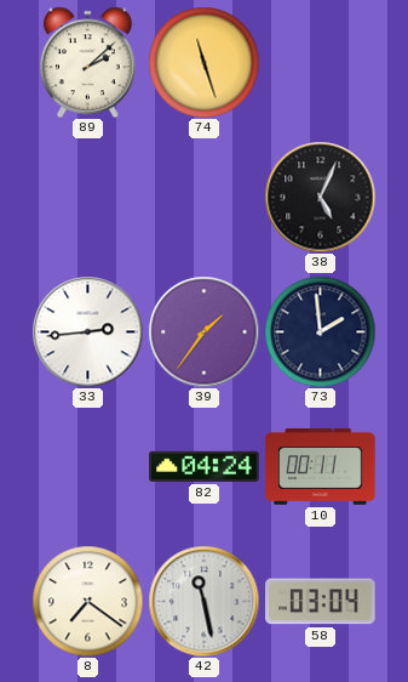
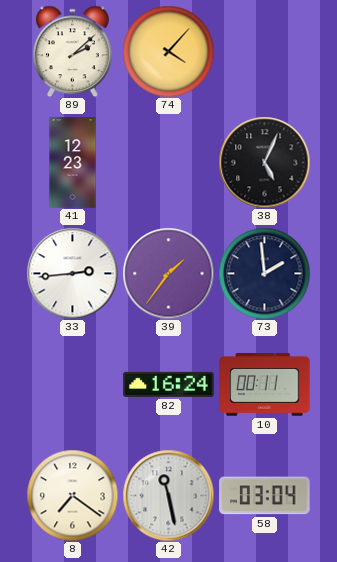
74: 11:27 -> 4:07
41: none -> 12:23
82: 04:24 -> 16:24
